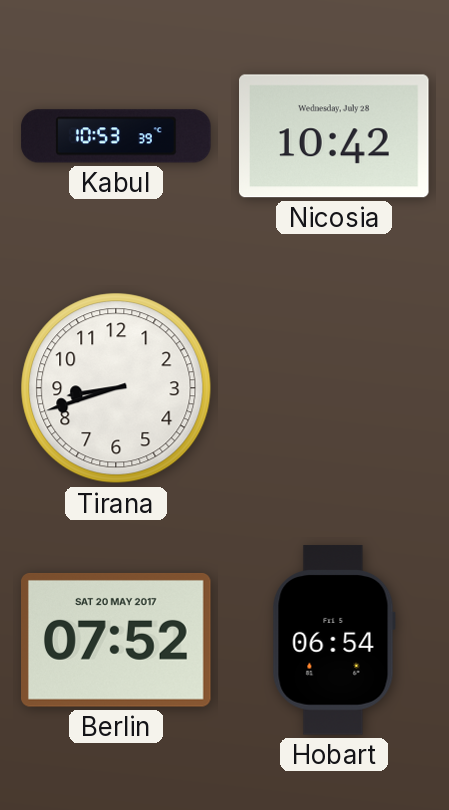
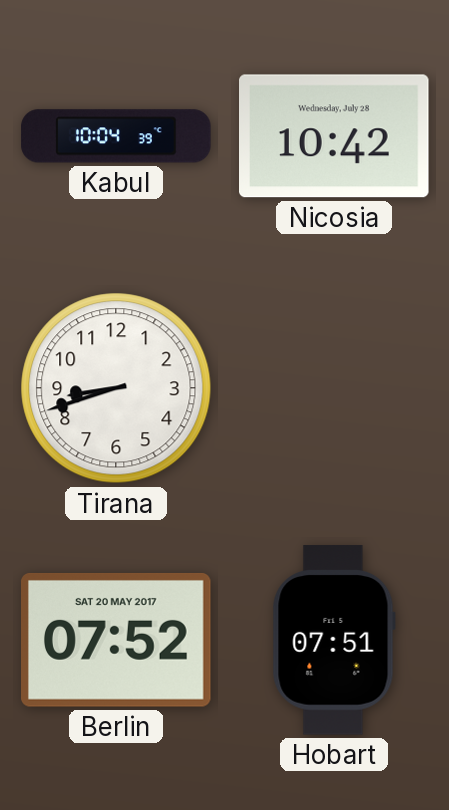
Kabul: 10:53 -> 10:04
Hobart: 06:54 -> 07:51
